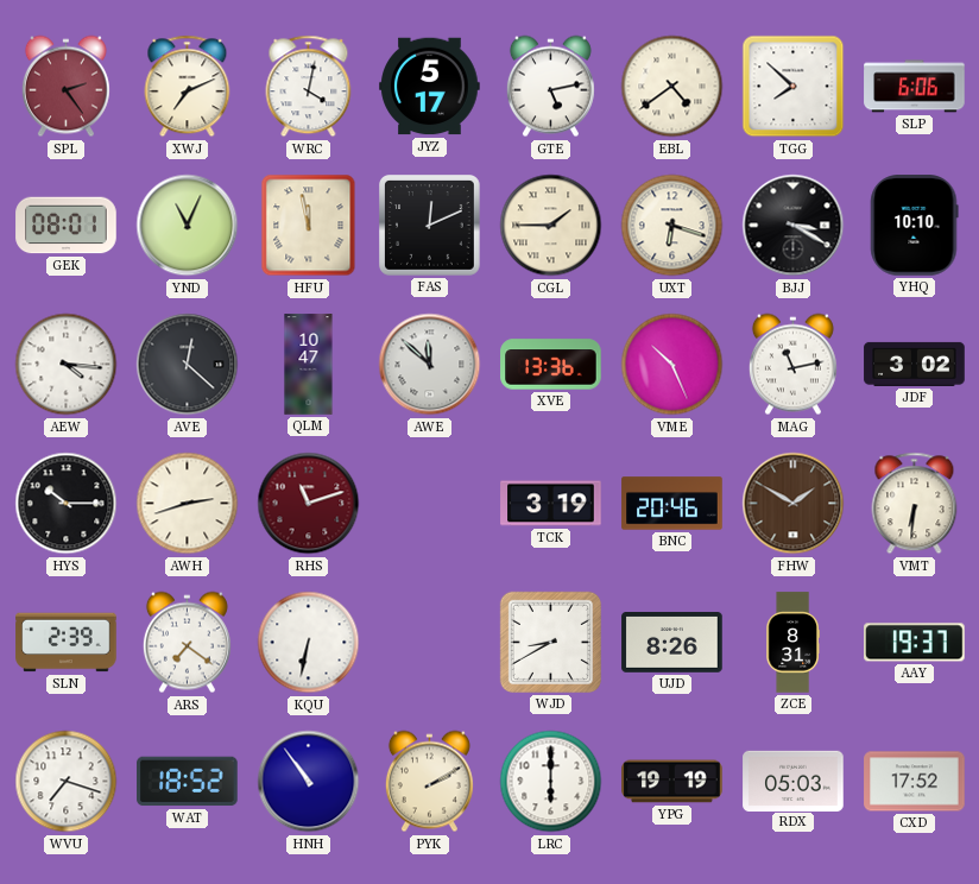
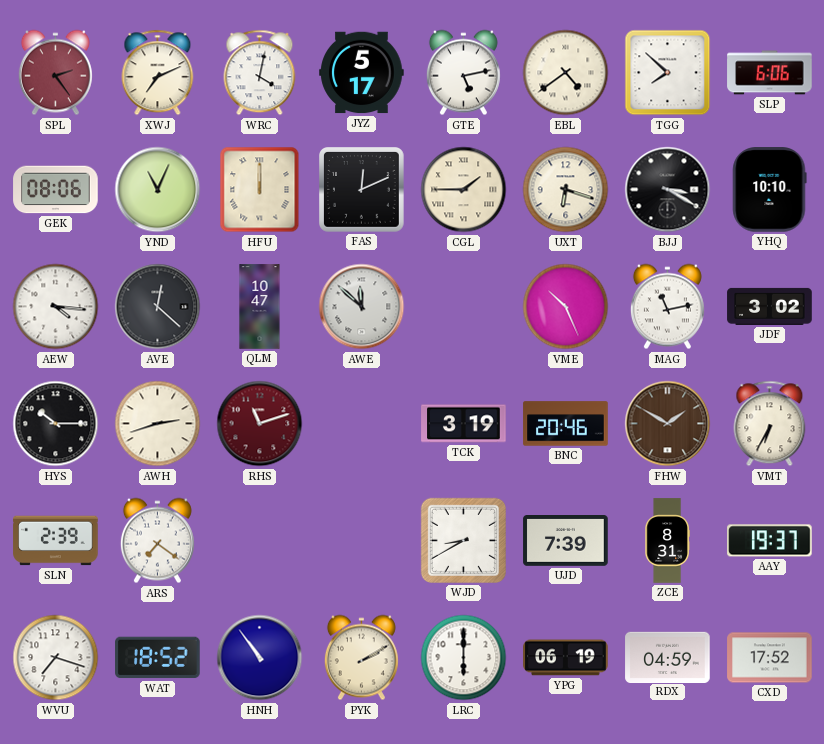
GEK: 08:01 -> 08:06
HFU: 11:58 -> 12:00
XVE: 13:36 -> none
VMT: 6:31 -> 6:35
KQU: 6:32 -> none
UJD: 8:26 -> 7:39
YPG: 19:19 -> 06:19
RDX: 05:03 -> 04:59
